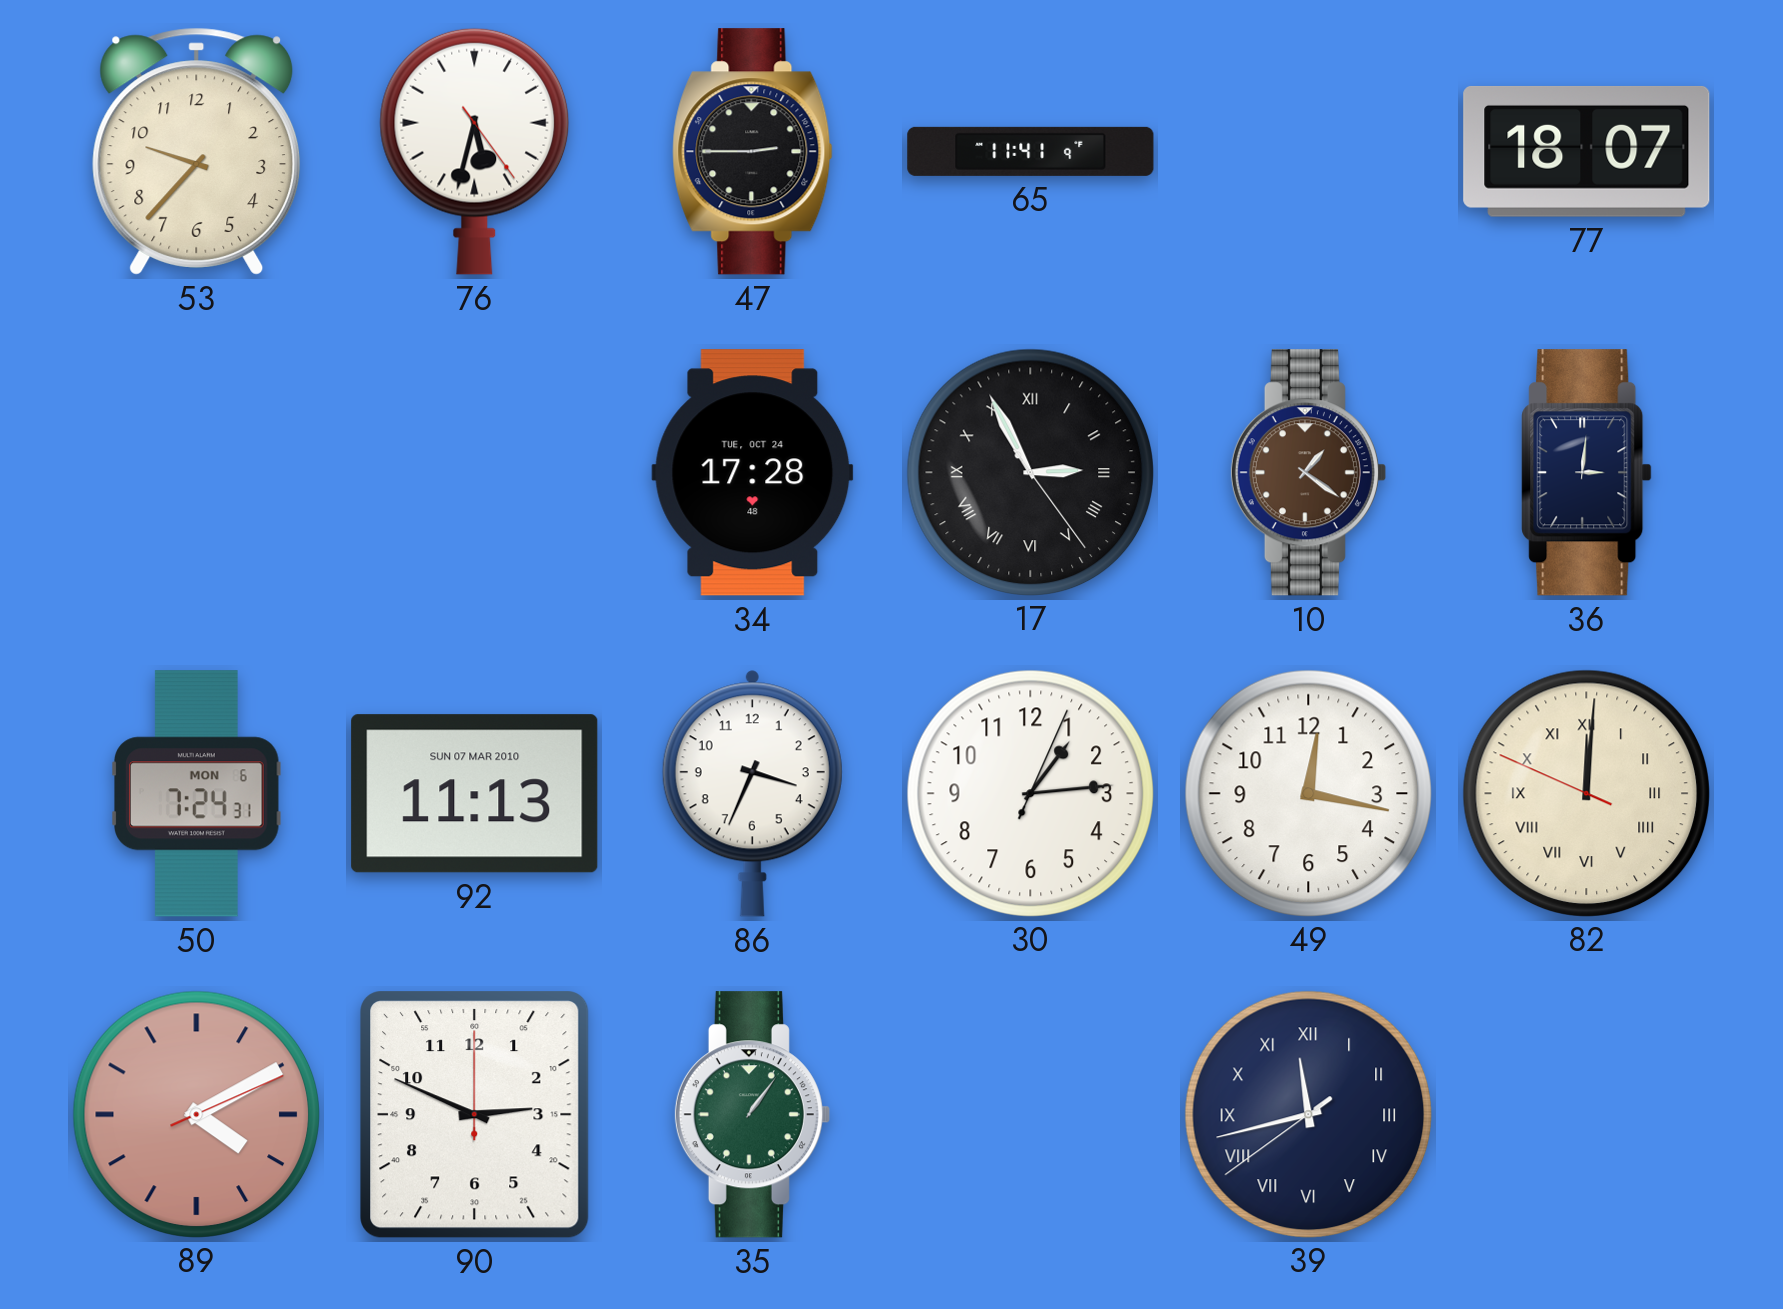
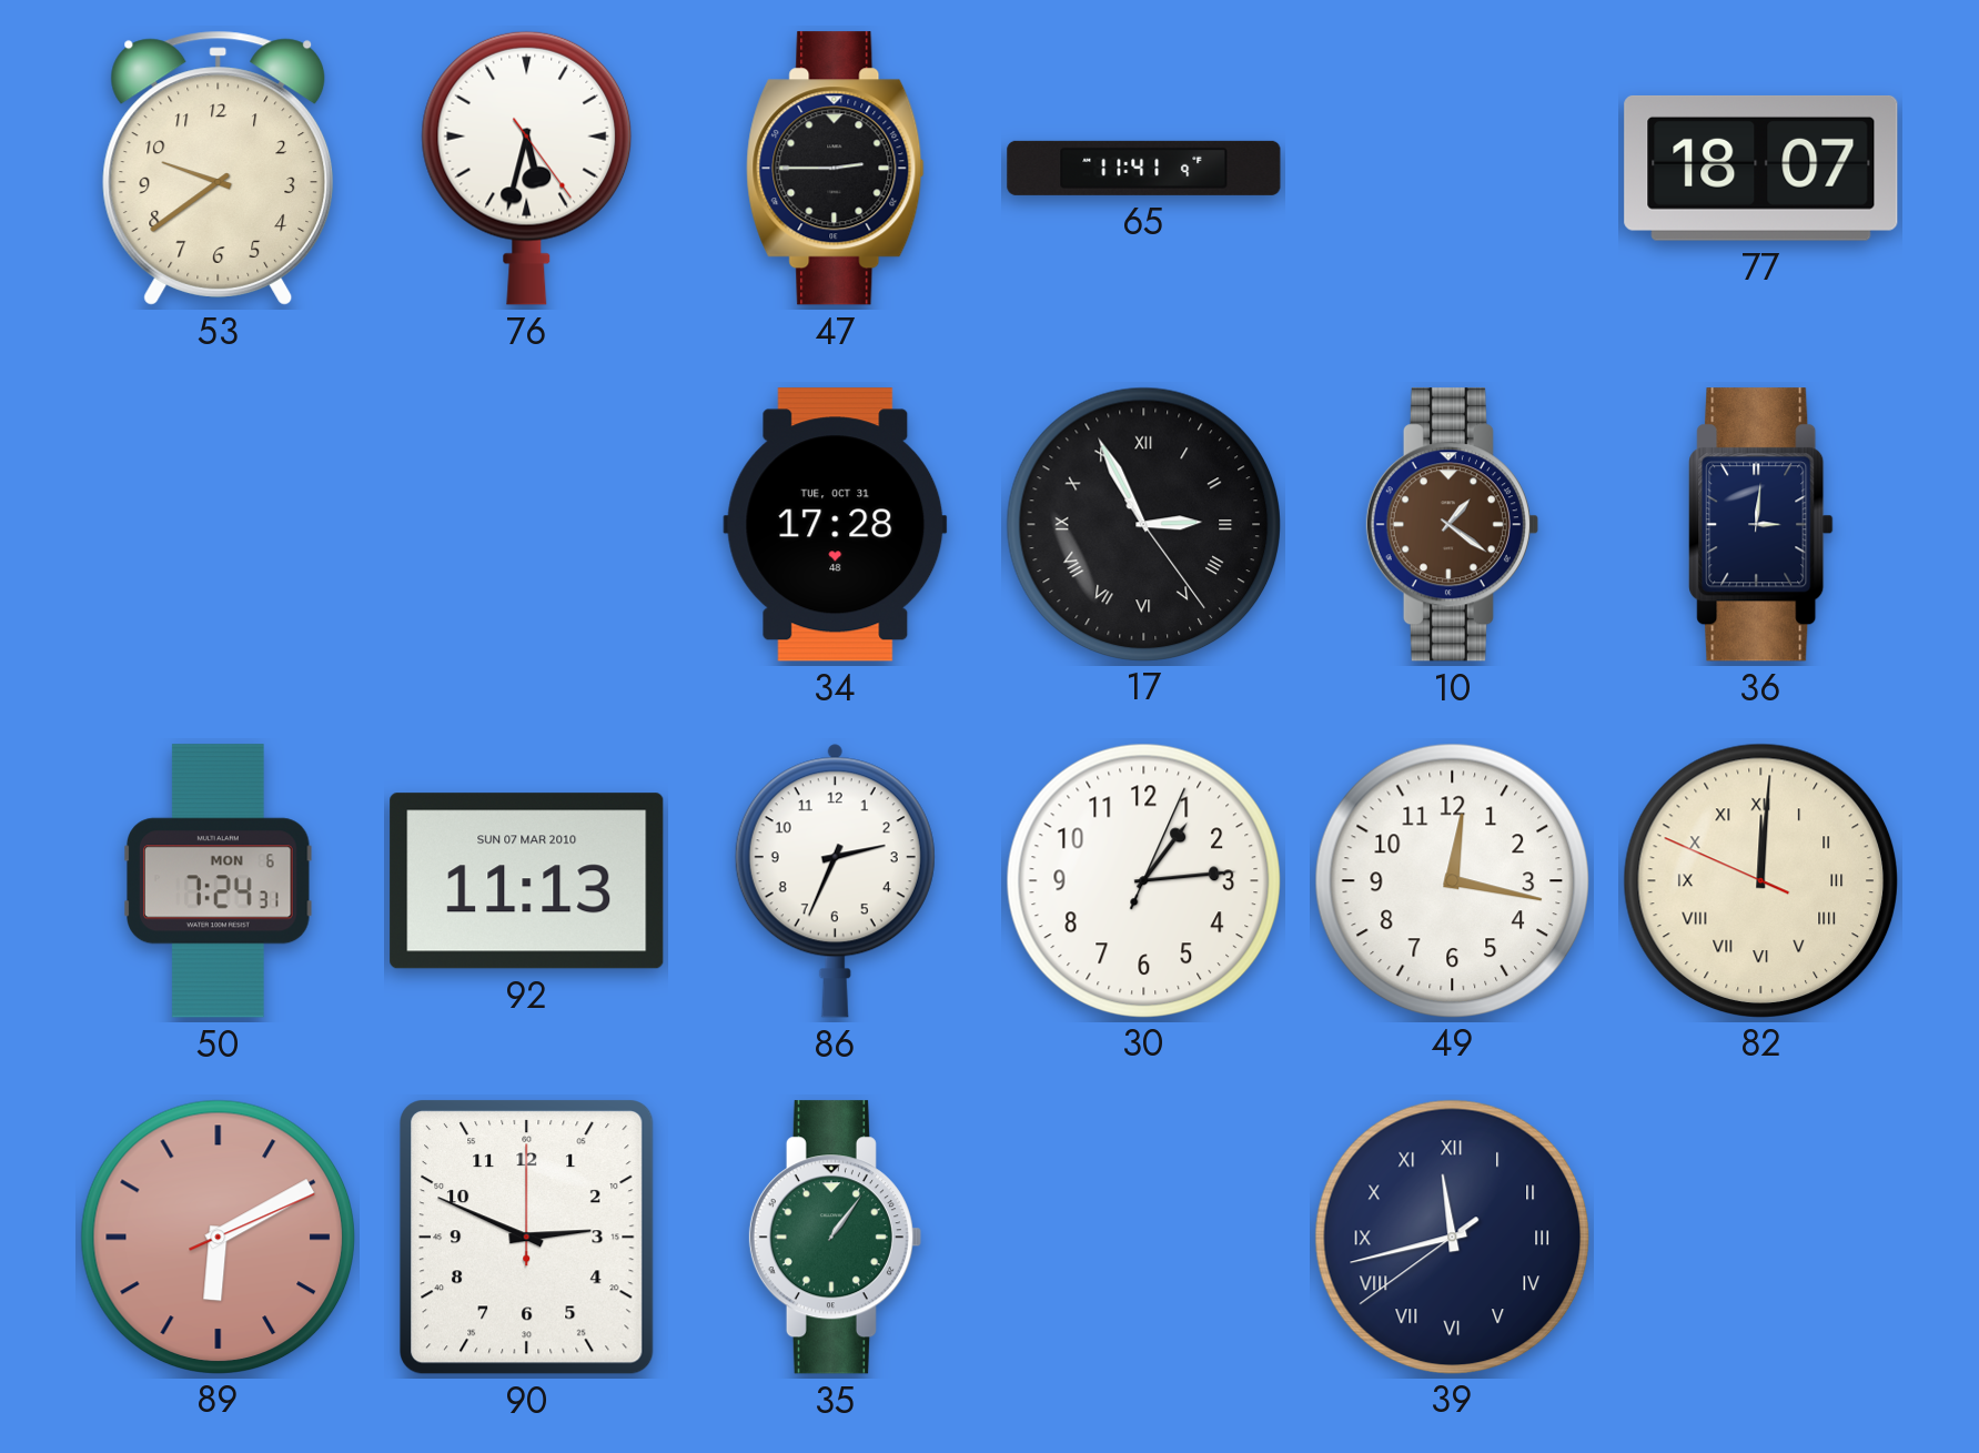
53: 9:37 -> 9:39
34 date: TUE, OCT 24 -> TUE, OCT 31
86: 3:34 -> 2:34
89: 4:10 -> 6:10
